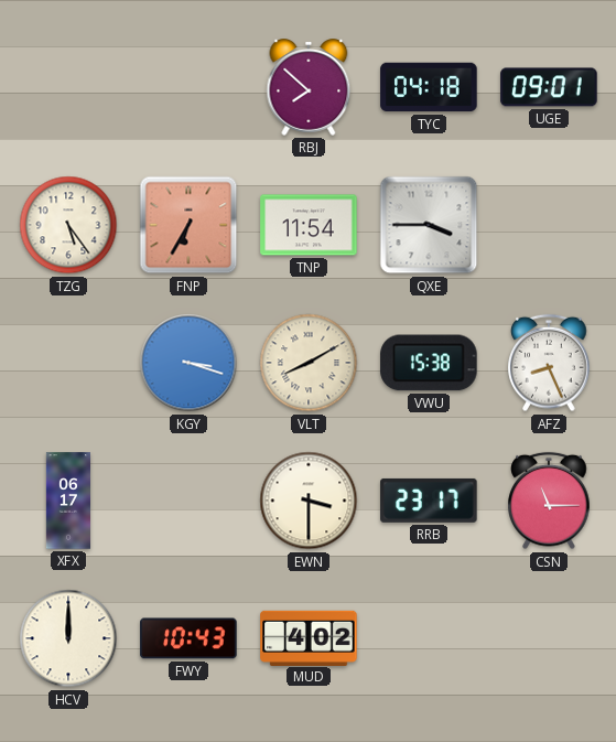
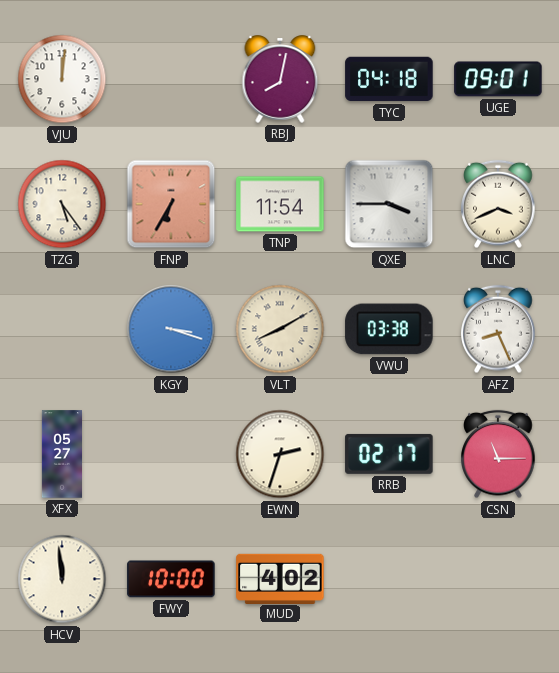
VJU: none -> 12:01
RBJ: 7:52 -> 8:02
LNC: none -> 3:41
VWU: 15:38 -> 03:38
XFX: 06:17 -> 05:27
EWN: 3:30 -> 2:33
RRB: 23:17 -> 02:17
HCV: 12:00 -> 11:59
FWY: 10:43 -> 10:00
